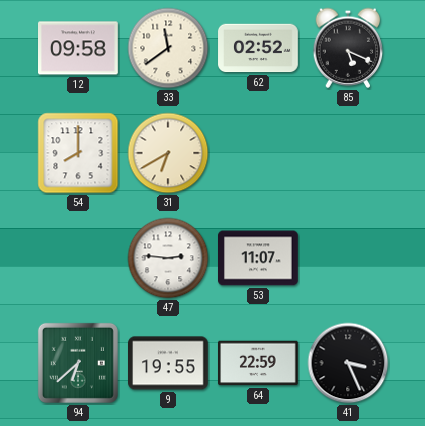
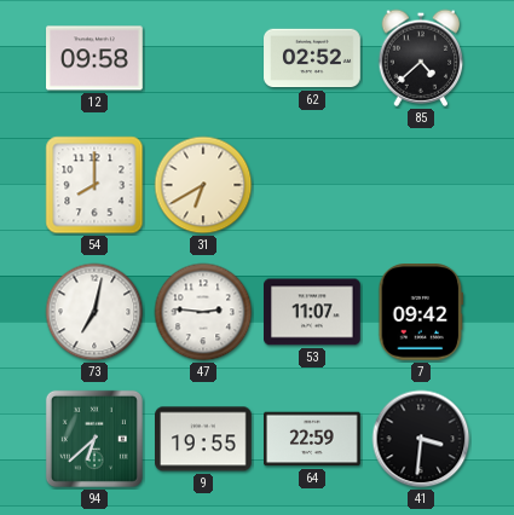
33: 11:39 -> none
85: 5:19 -> 4:38
73: none -> 7:02
7: none -> 09:42
41: 3:26 -> 3:31
